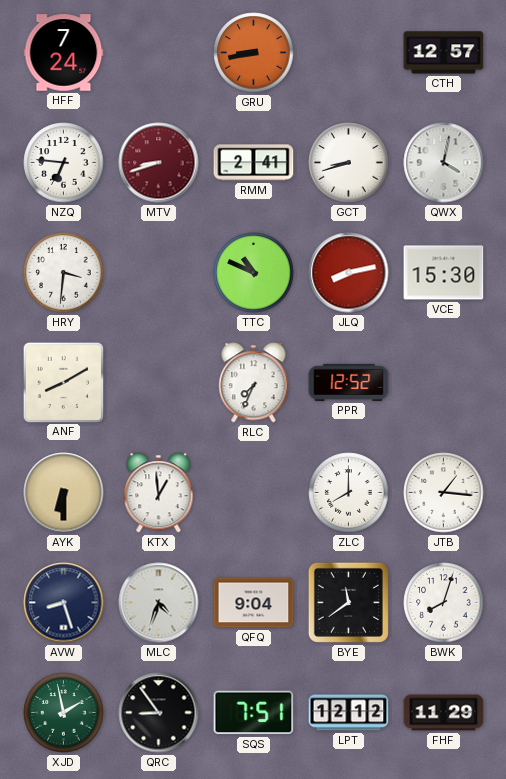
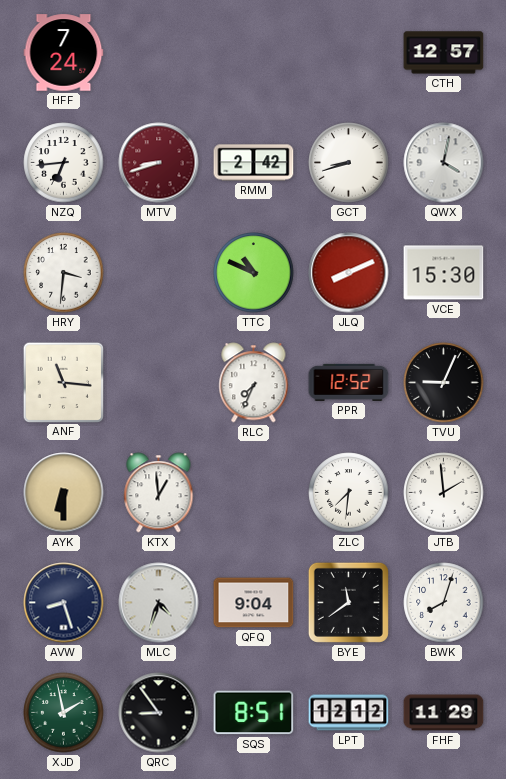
GRU: 8:43 -> none
NZQ: 6:46 -> 6:44
RMM: 2:41 -> 2:42
JLQ: 8:13 -> 8:11
ANF: 8:10 -> 11:16
TVU: none -> 9:04
ZLC: 8:00 -> 7:31
JTB: 1:16 -> 1:59
SQS: 7:51 -> 8:51
